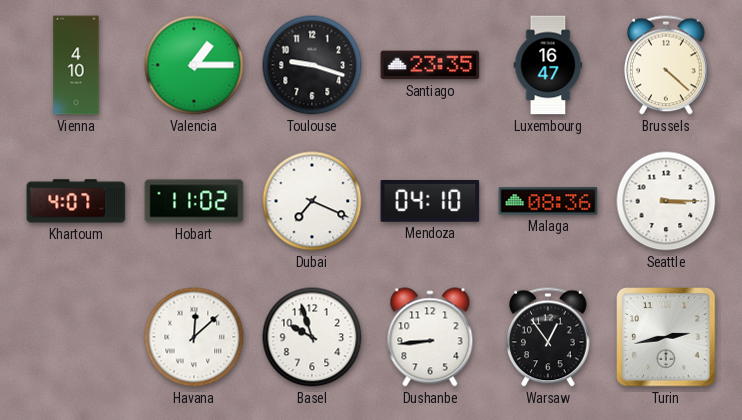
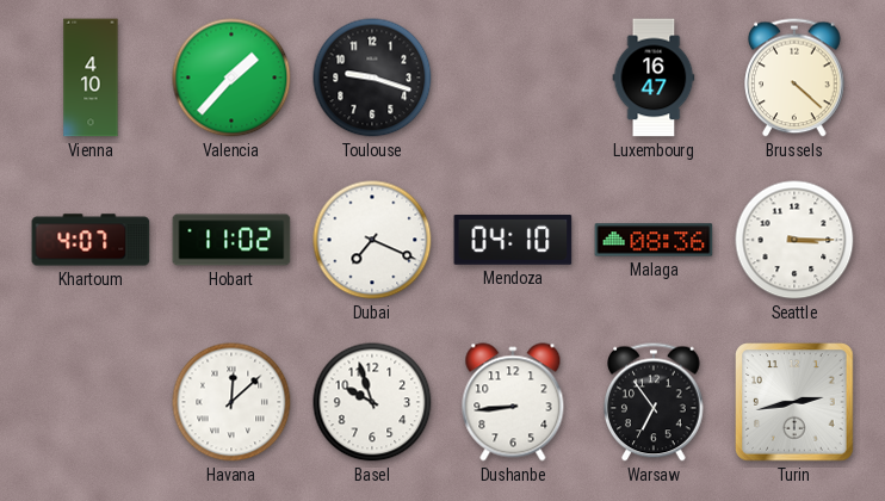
Valencia: 1:15 -> 1:37
Santiago: 23:35 -> none
Warsaw: 12:54 -> 6:54
